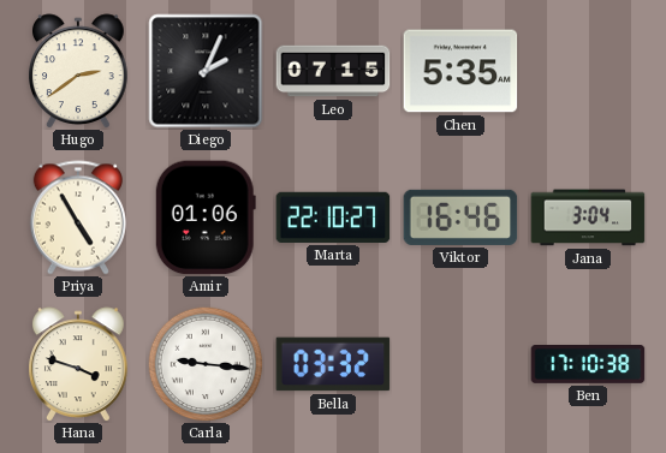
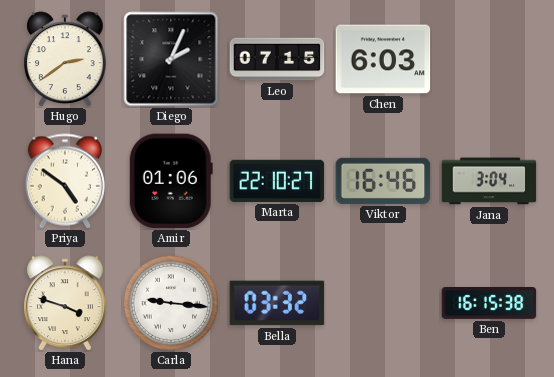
Chen: 5:35 -> 6:03
Priya: 4:55 -> 4:51
Ben: 17:10 -> 16:15
